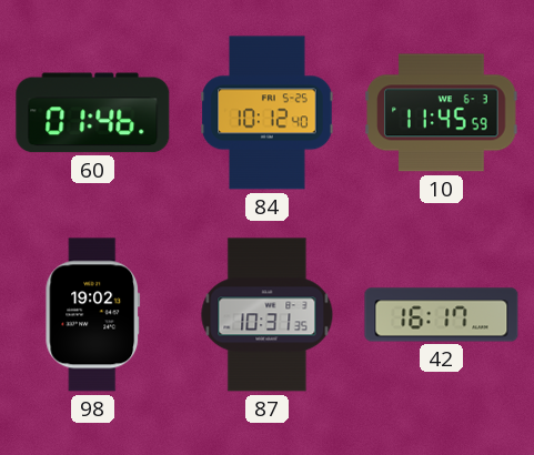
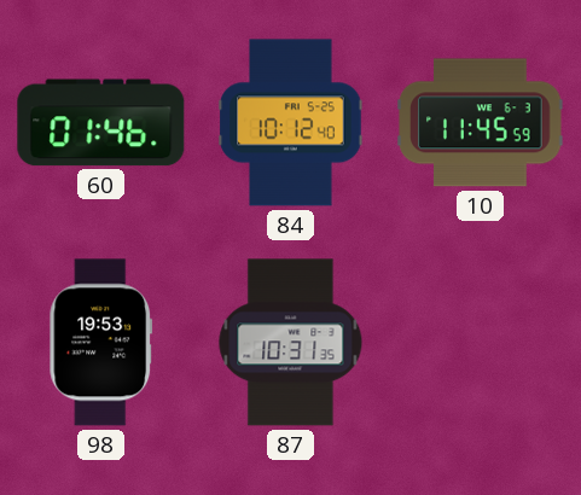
98: 19:02 -> 19:53
42: 16:17 -> none
